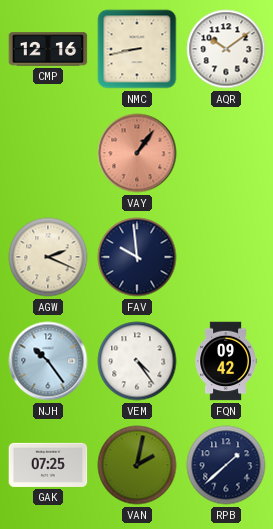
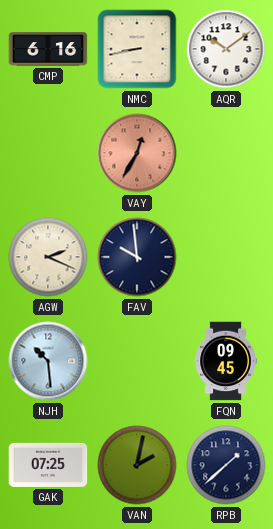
CMP: 12:16 -> 6:16
VAY: 1:06 -> 12:35
NJH: 10:24 -> 10:29
VEM: 4:24 -> none
FQN: 09:42 -> 09:45
